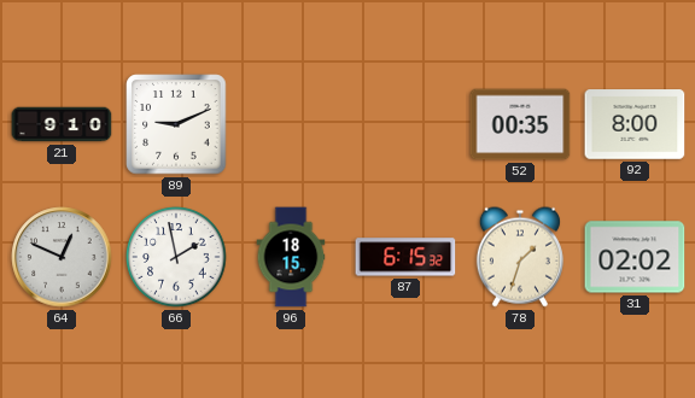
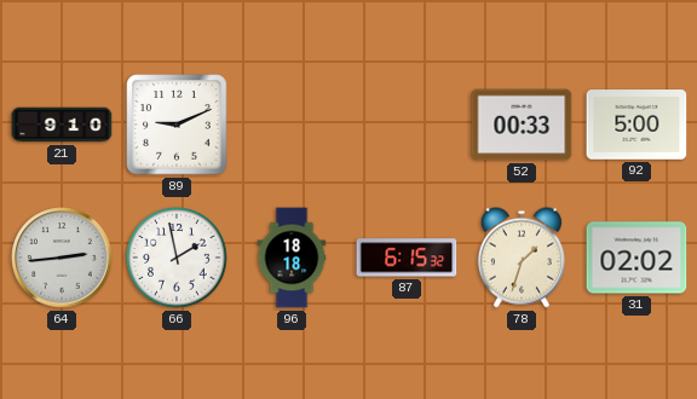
52: 00:35 -> 00:33
92: 8:00 -> 5:00
64: 12:49 -> 2:44
96: 18:15 -> 18:18
